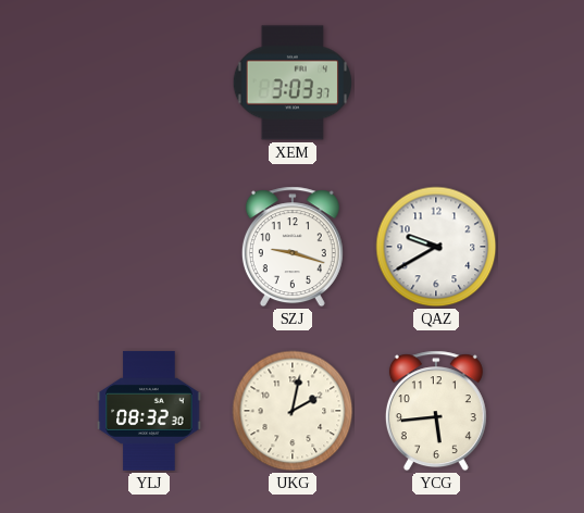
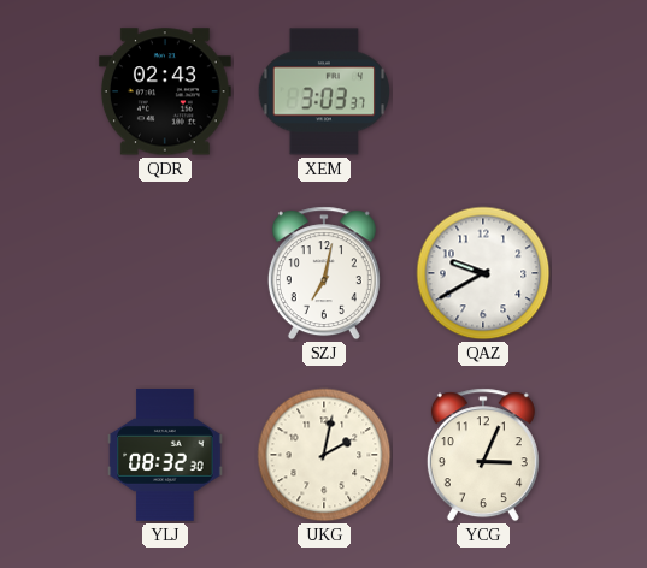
QDR: none -> 02:43
SZJ: 9:18 -> 7:02
YCG: 5:44 -> 3:04
